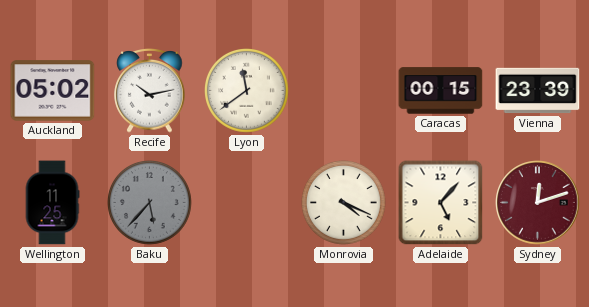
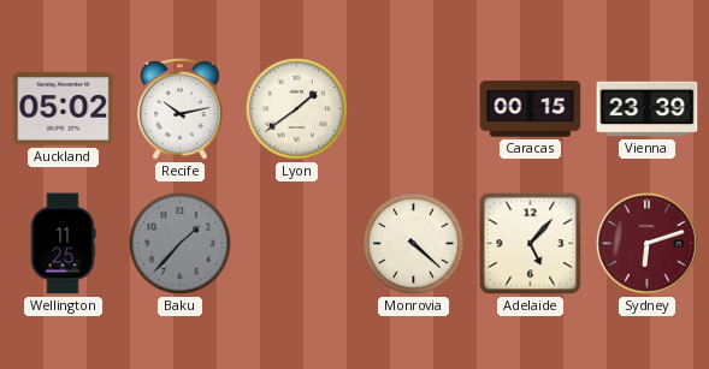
Lyon: 11:39 -> 1:39
Baku: 5:37 -> 1:37
Monrovia: 4:19 -> 4:22
Sydney: 12:12 -> 6:12
